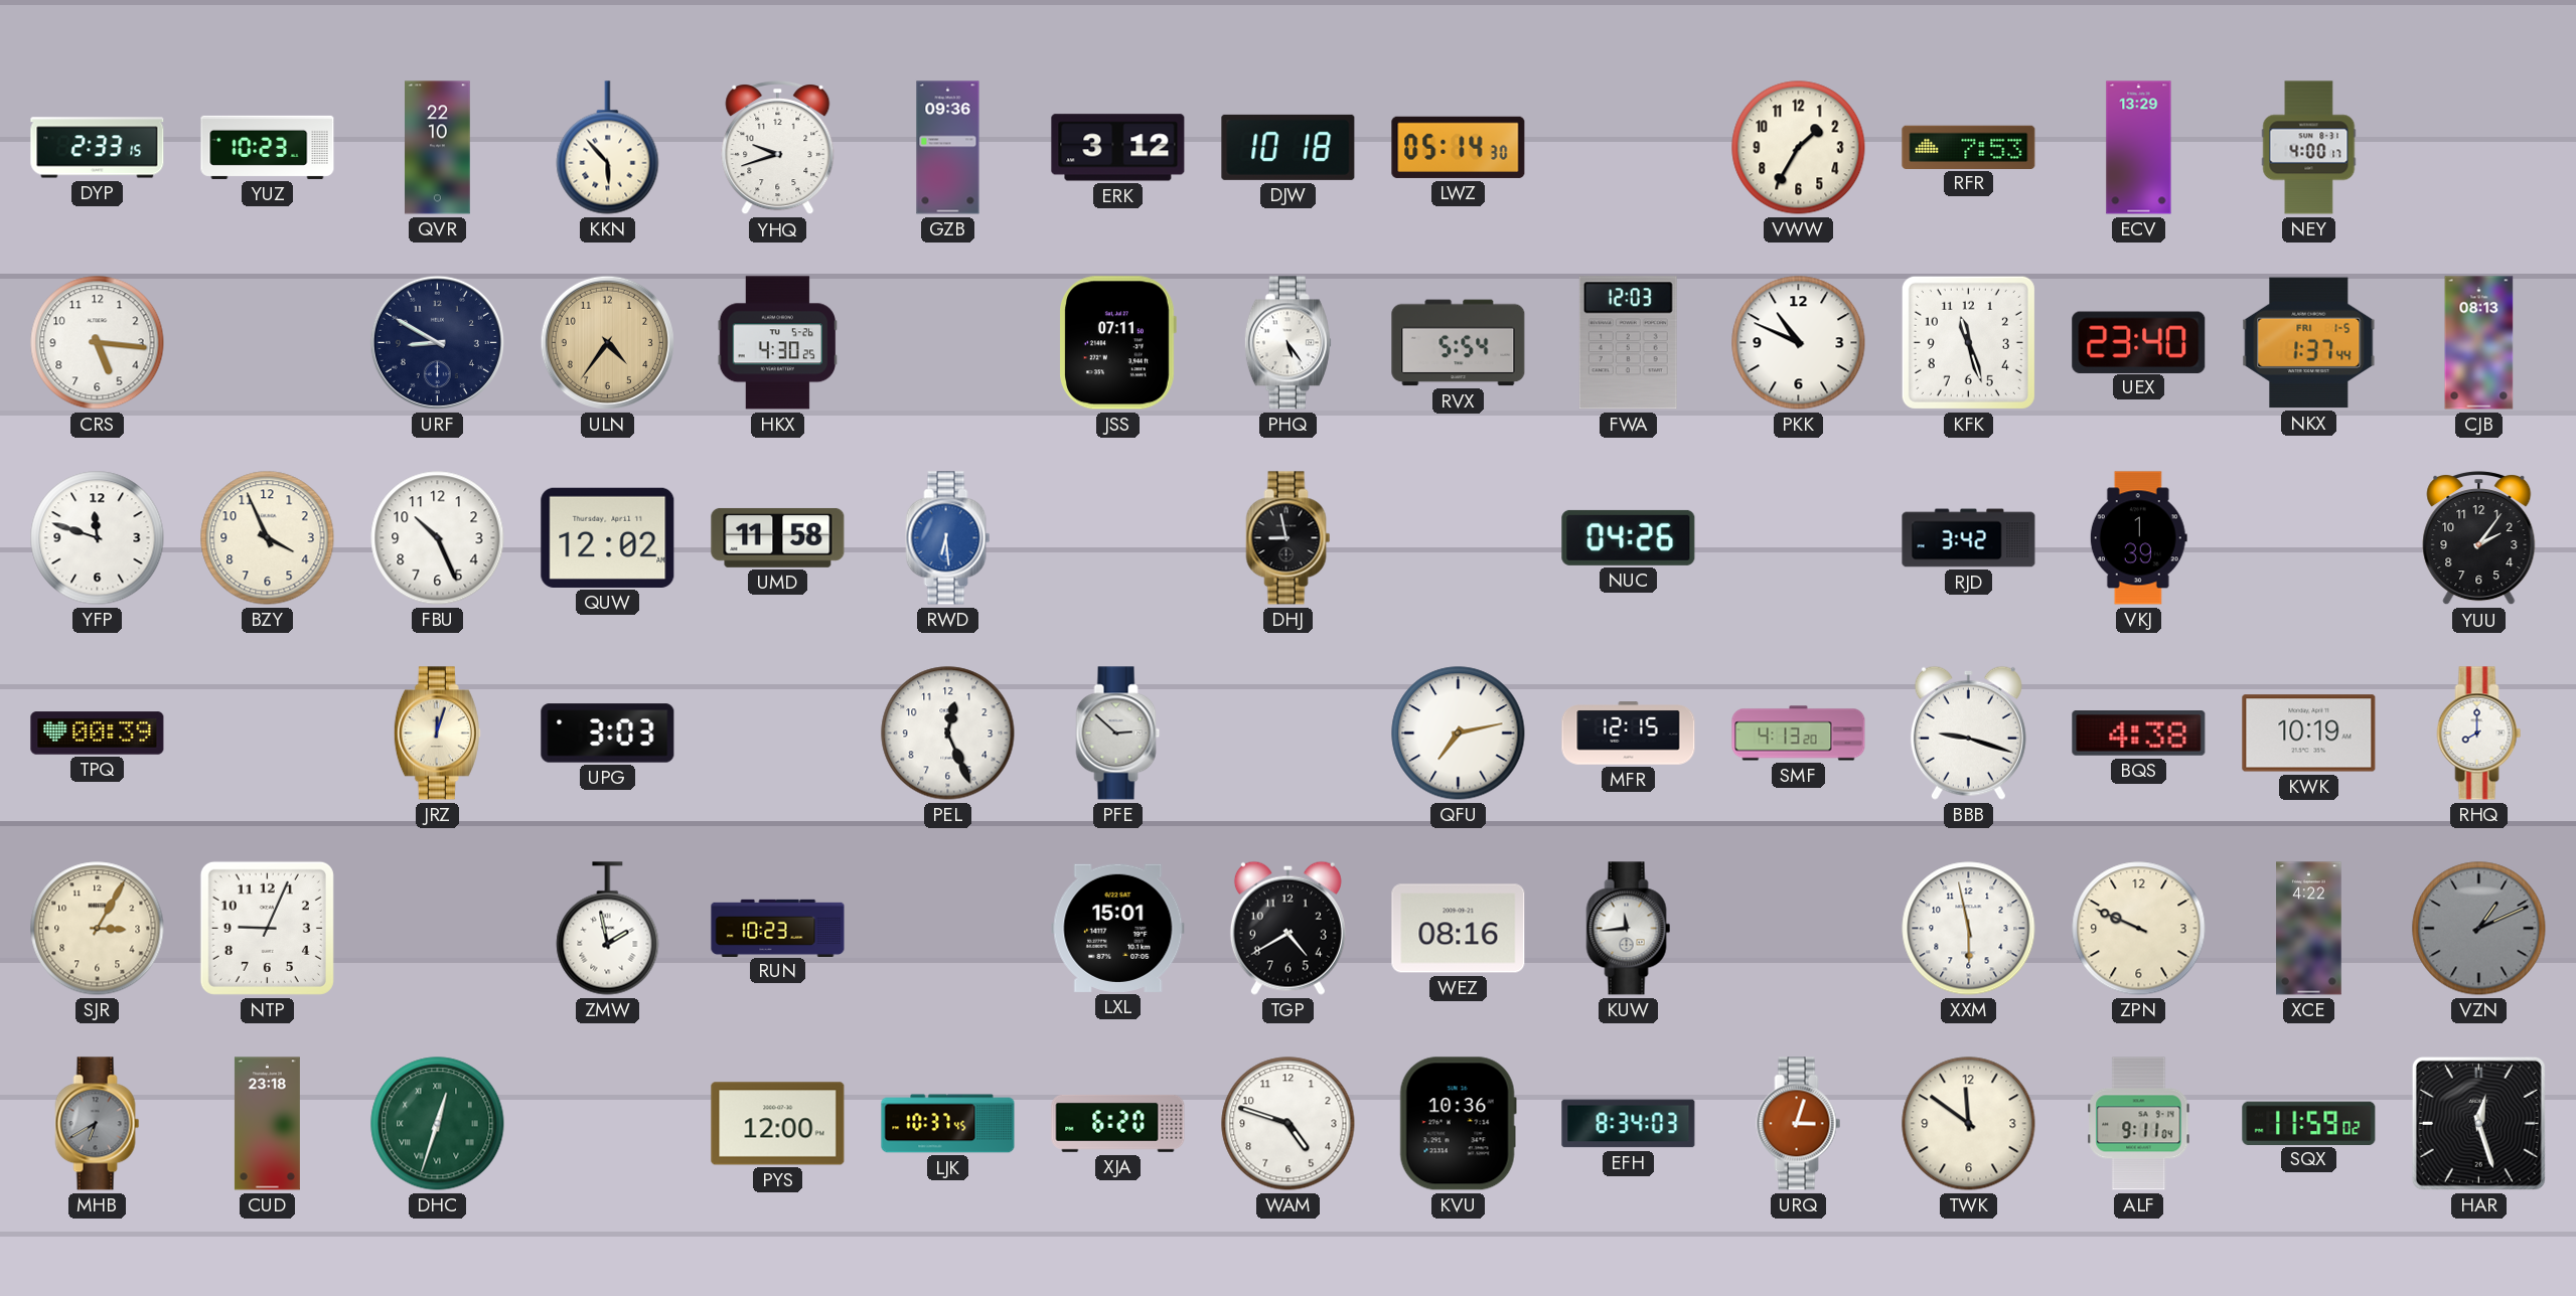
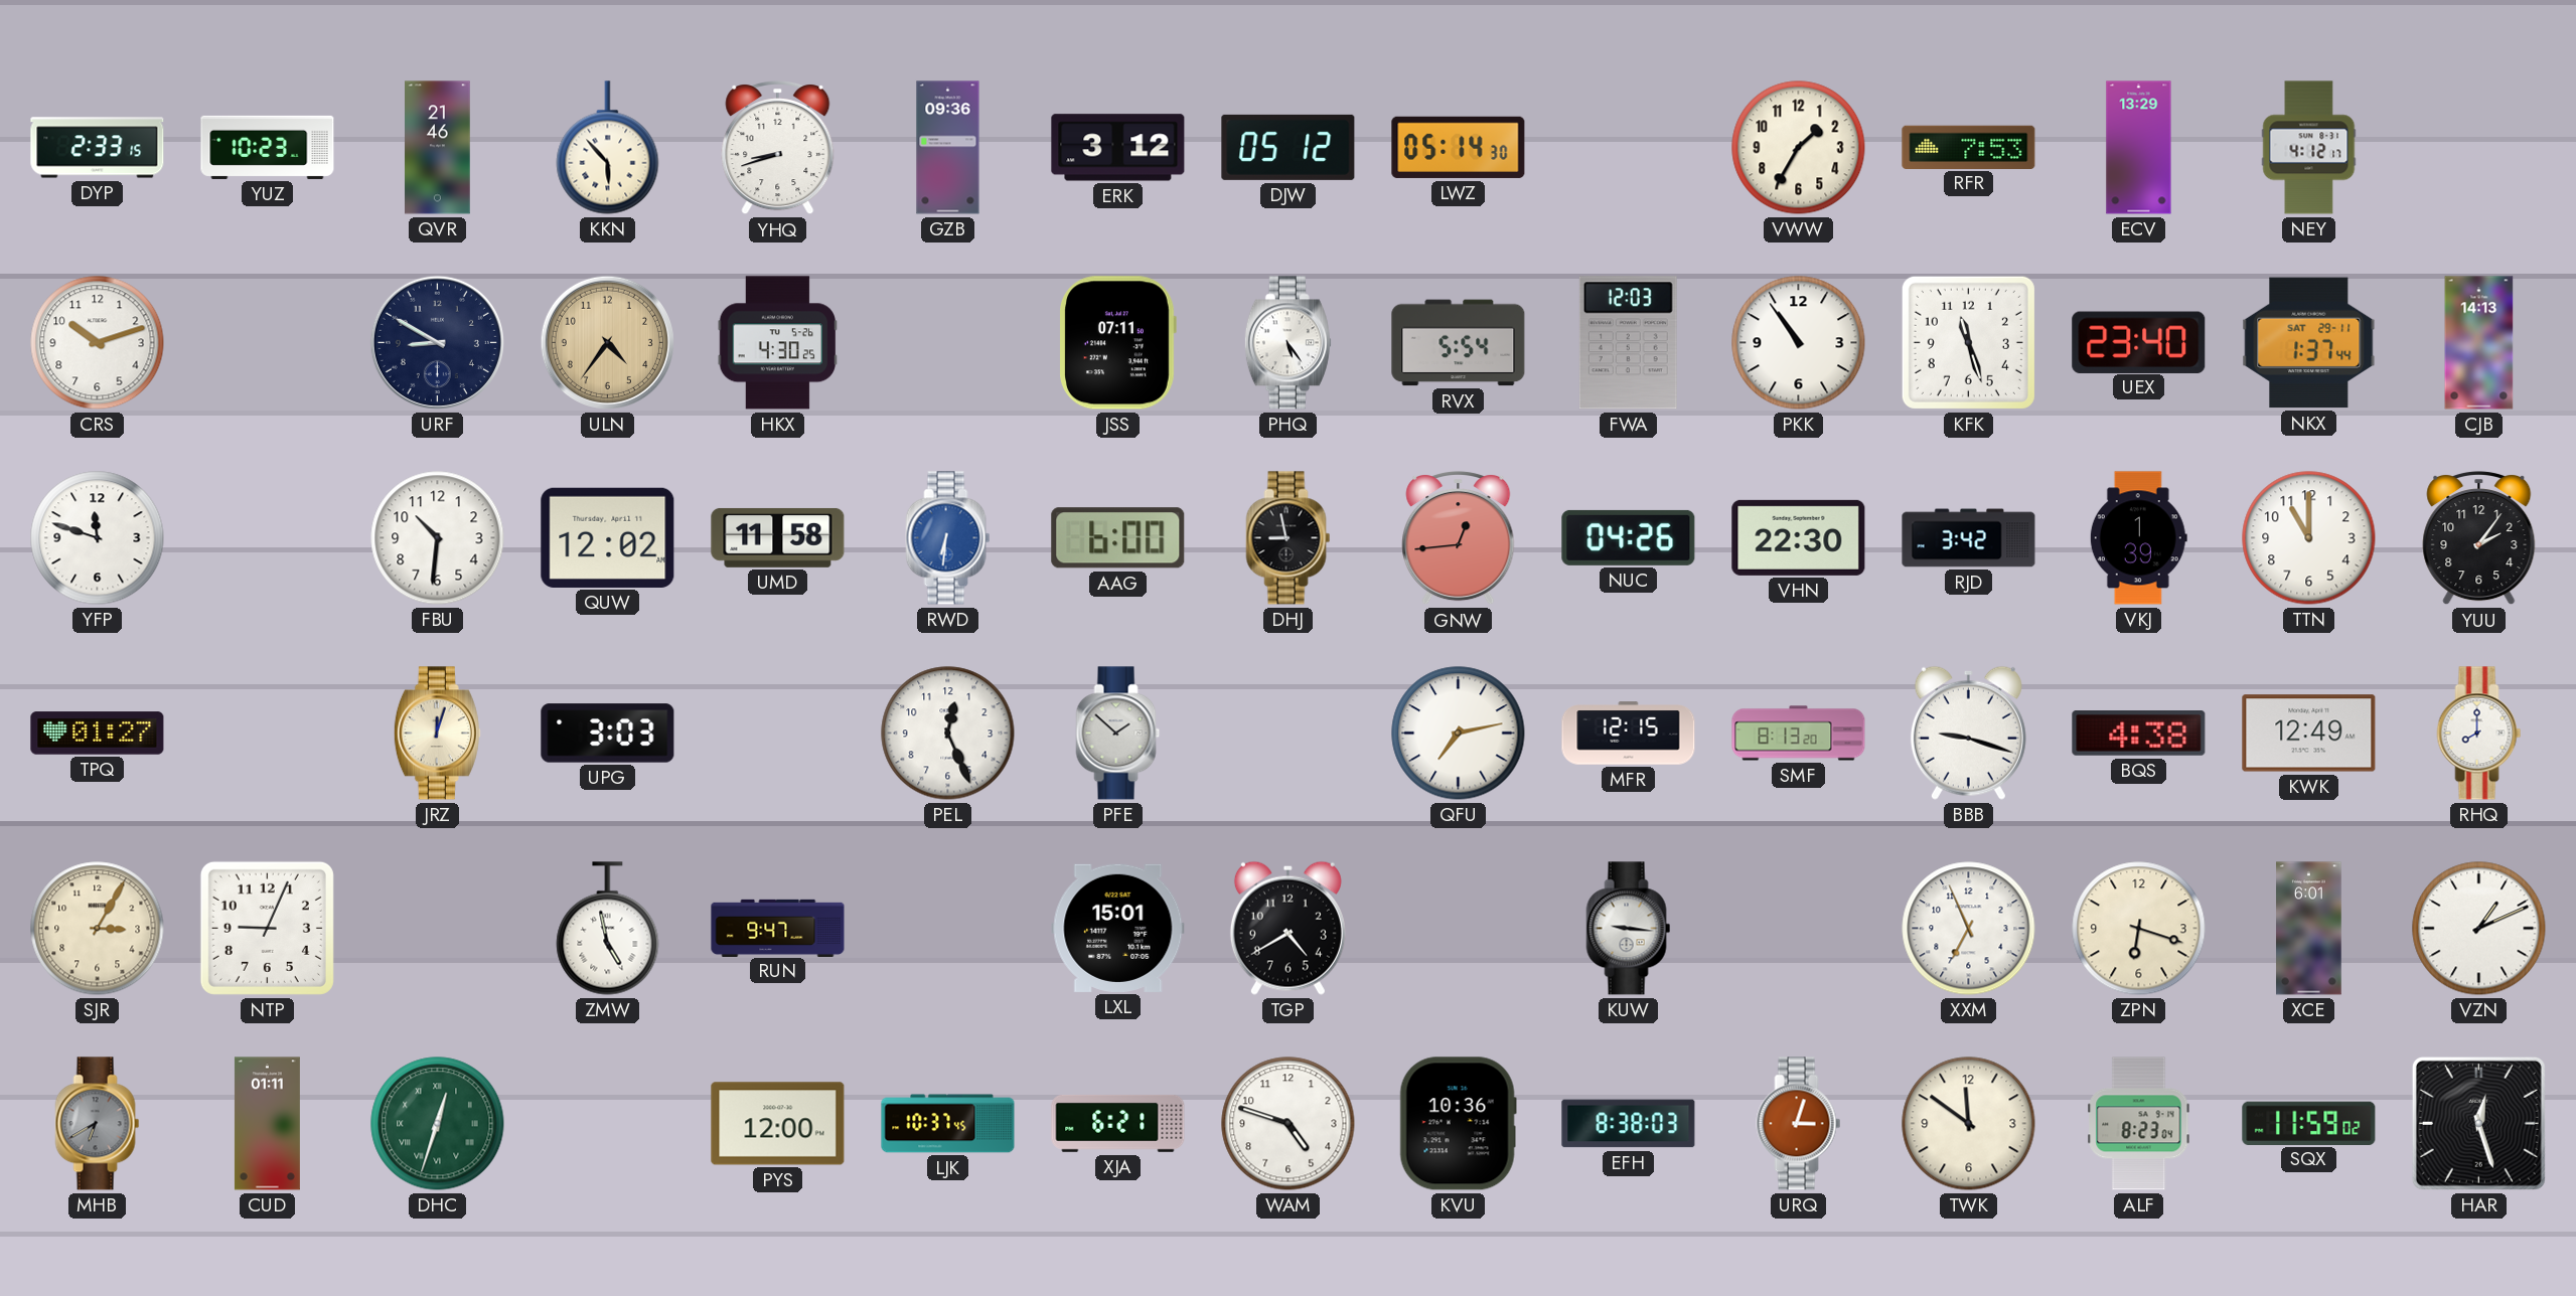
QVR: 22:10 -> 21:46
YHQ: 9:42 -> 8:42
DJW: 10:18 -> 05:12
NEY: 4:00 -> 4:12
CRS: 5:16 -> 10:12
PKK: 10:49 -> 10:54
NKX date: FRI 1-5 -> SAT 29-11
CJB: 08:13 -> 14:13
BZY: 3:56 -> none
FBU: 10:26 -> 10:31
RWD: 6:29 -> 6:31
AAG: none -> 6:00
GNW: none -> 12:44
VHN: none -> 22:30
TTN: none -> 11:00
TPQ: 00:39 -> 01:27
PFE: 2:52 -> 1:52
SMF: 4:13 -> 8:13
KWK: 10:19 -> 12:49
ZMW: 1:58 -> 4:58
RUN: 10:23 -> 9:47
WEZ: 08:16 -> none
KUW: 11:44 -> 9:16
XXM: 5:58 -> 6:56
ZPN: 9:49 -> 6:18
XCE: 4:22 -> 6:01
VZN dial: grey -> white
CUD: 23:18 -> 01:11
XJA: 6:20 -> 6:21
EFH: 8:34 -> 8:38
ALF: 9:11 -> 8:23
